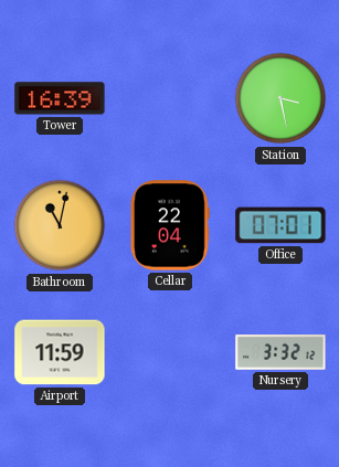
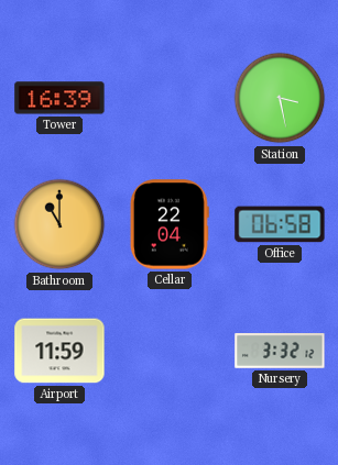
Bathroom: 11:02 -> 11:00
Office: 07:01 -> 06:58
